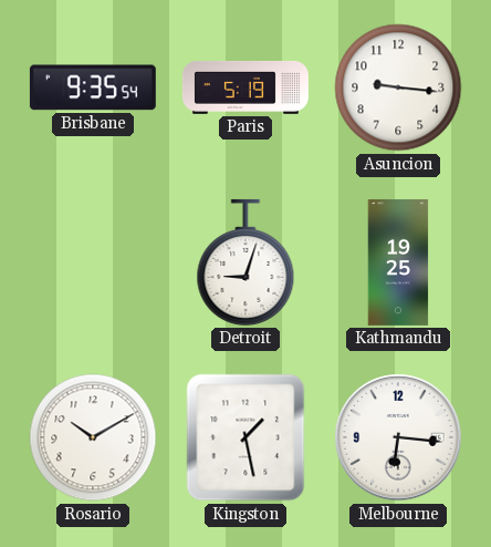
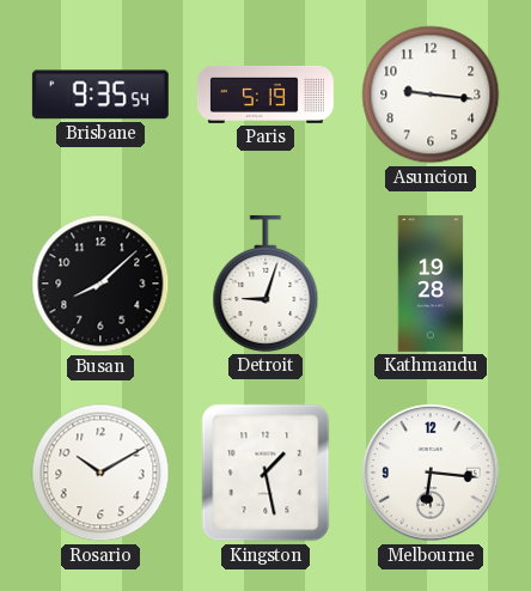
Busan: none -> 8:08
Kathmandu: 19:25 -> 19:28
